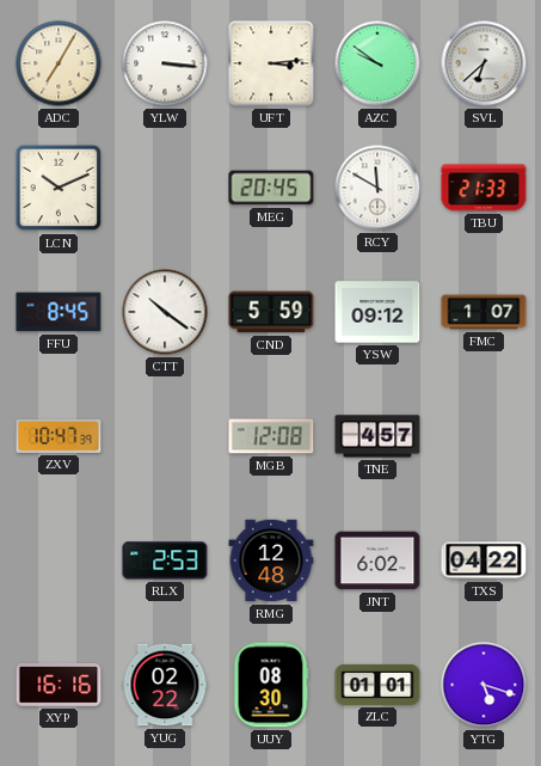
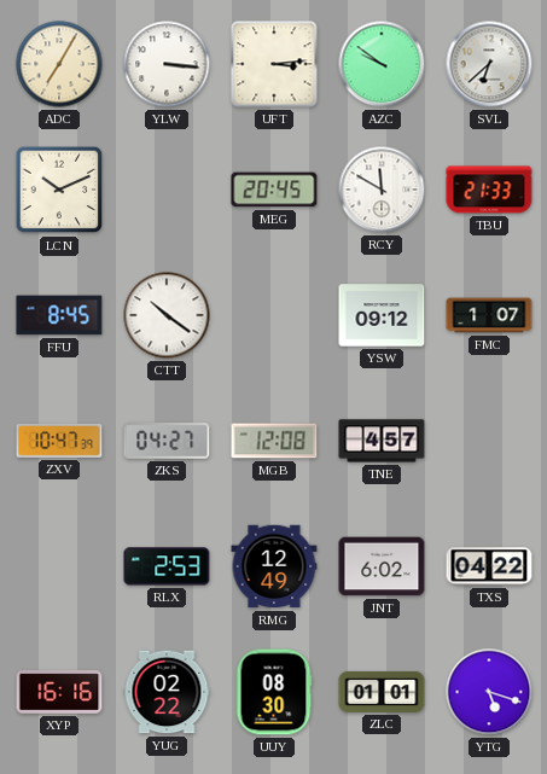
CND: 5:59 -> none
ZKS: none -> 04:27
RMG: 12:48 -> 12:49
